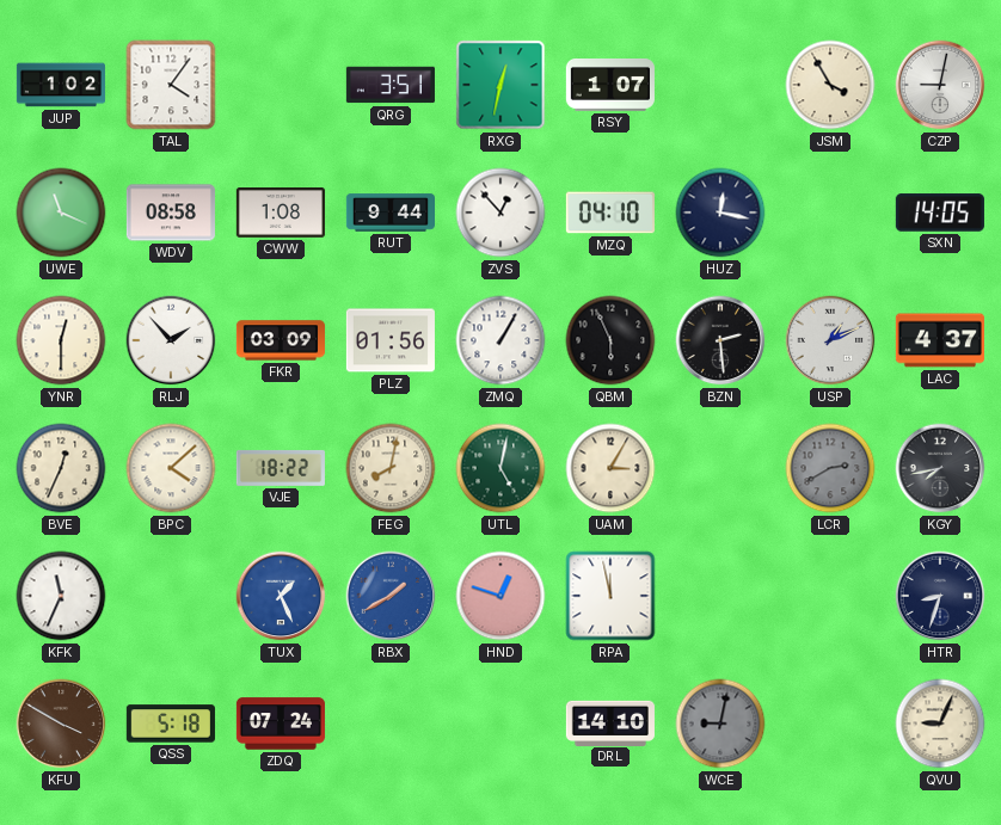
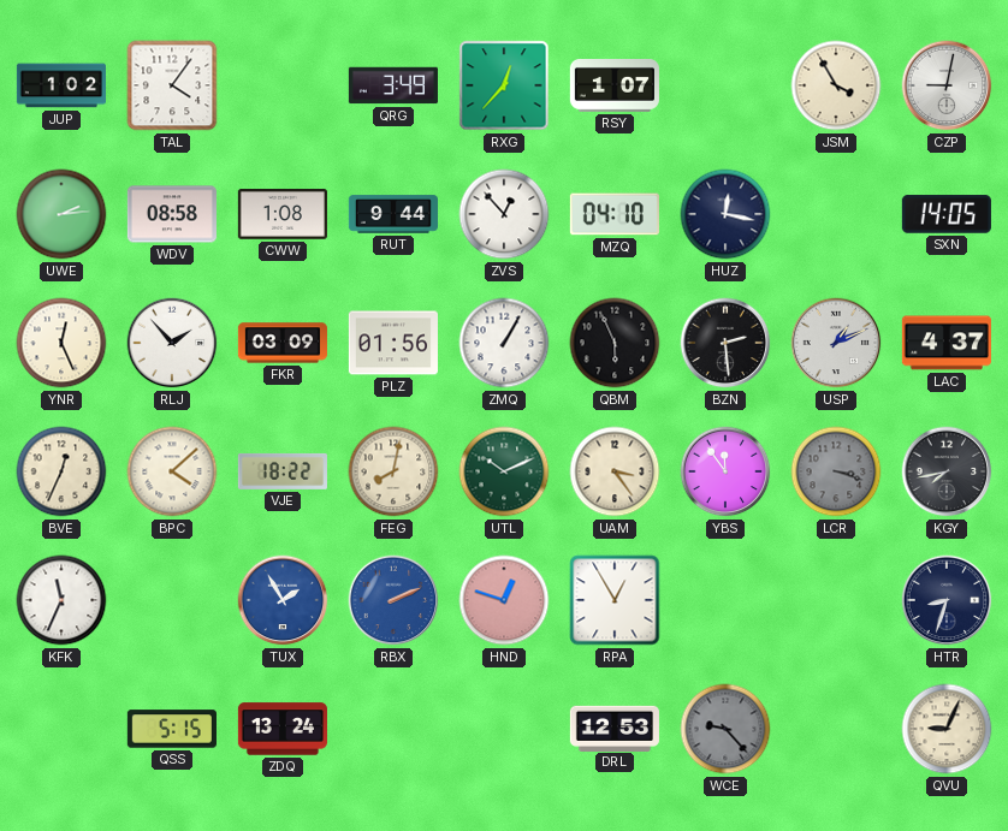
QRG: 3:51 -> 3:49
RXG: 12:32 -> 12:37
UWE: 11:19 -> 2:14
YNR: 12:30 -> 12:26
UTL: 5:02 -> 10:11
UAM: 3:05 -> 3:24
YBS: none -> 11:54
LCR: 2:40 -> 3:18
TUX: 1:26 -> 1:55
RBX: 1:40 -> 2:11
RPA: 11:58 -> 12:55
KFU: 3:50 -> none
QSS: 5:18 -> 5:15
ZDQ: 07:24 -> 13:24
DRL: 14:10 -> 12:53
WCE: 9:02 -> 9:23
